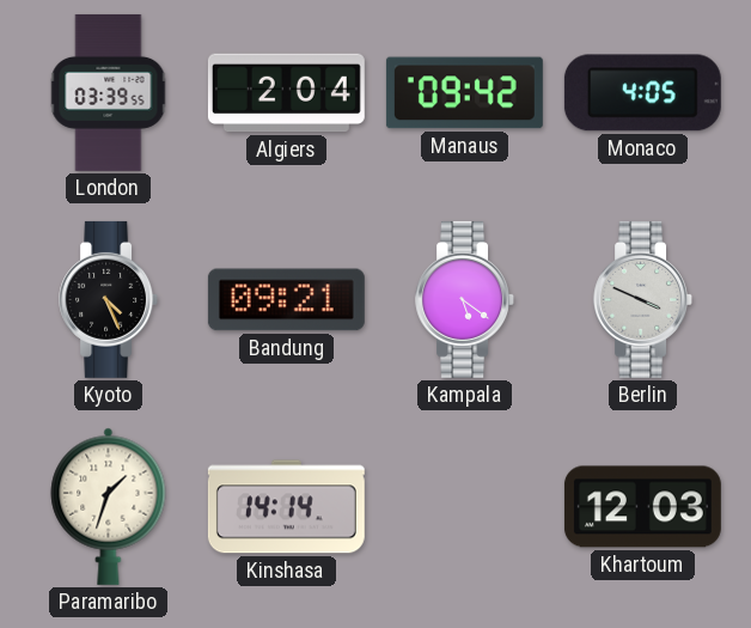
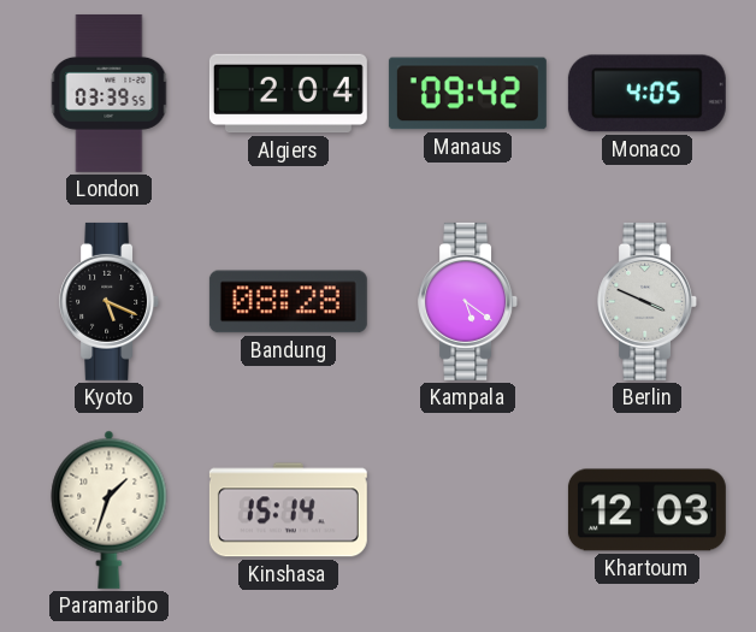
Kyoto: 4:26 -> 5:19
Bandung: 09:21 -> 08:28
Kinshasa: 14:14 -> 15:14
